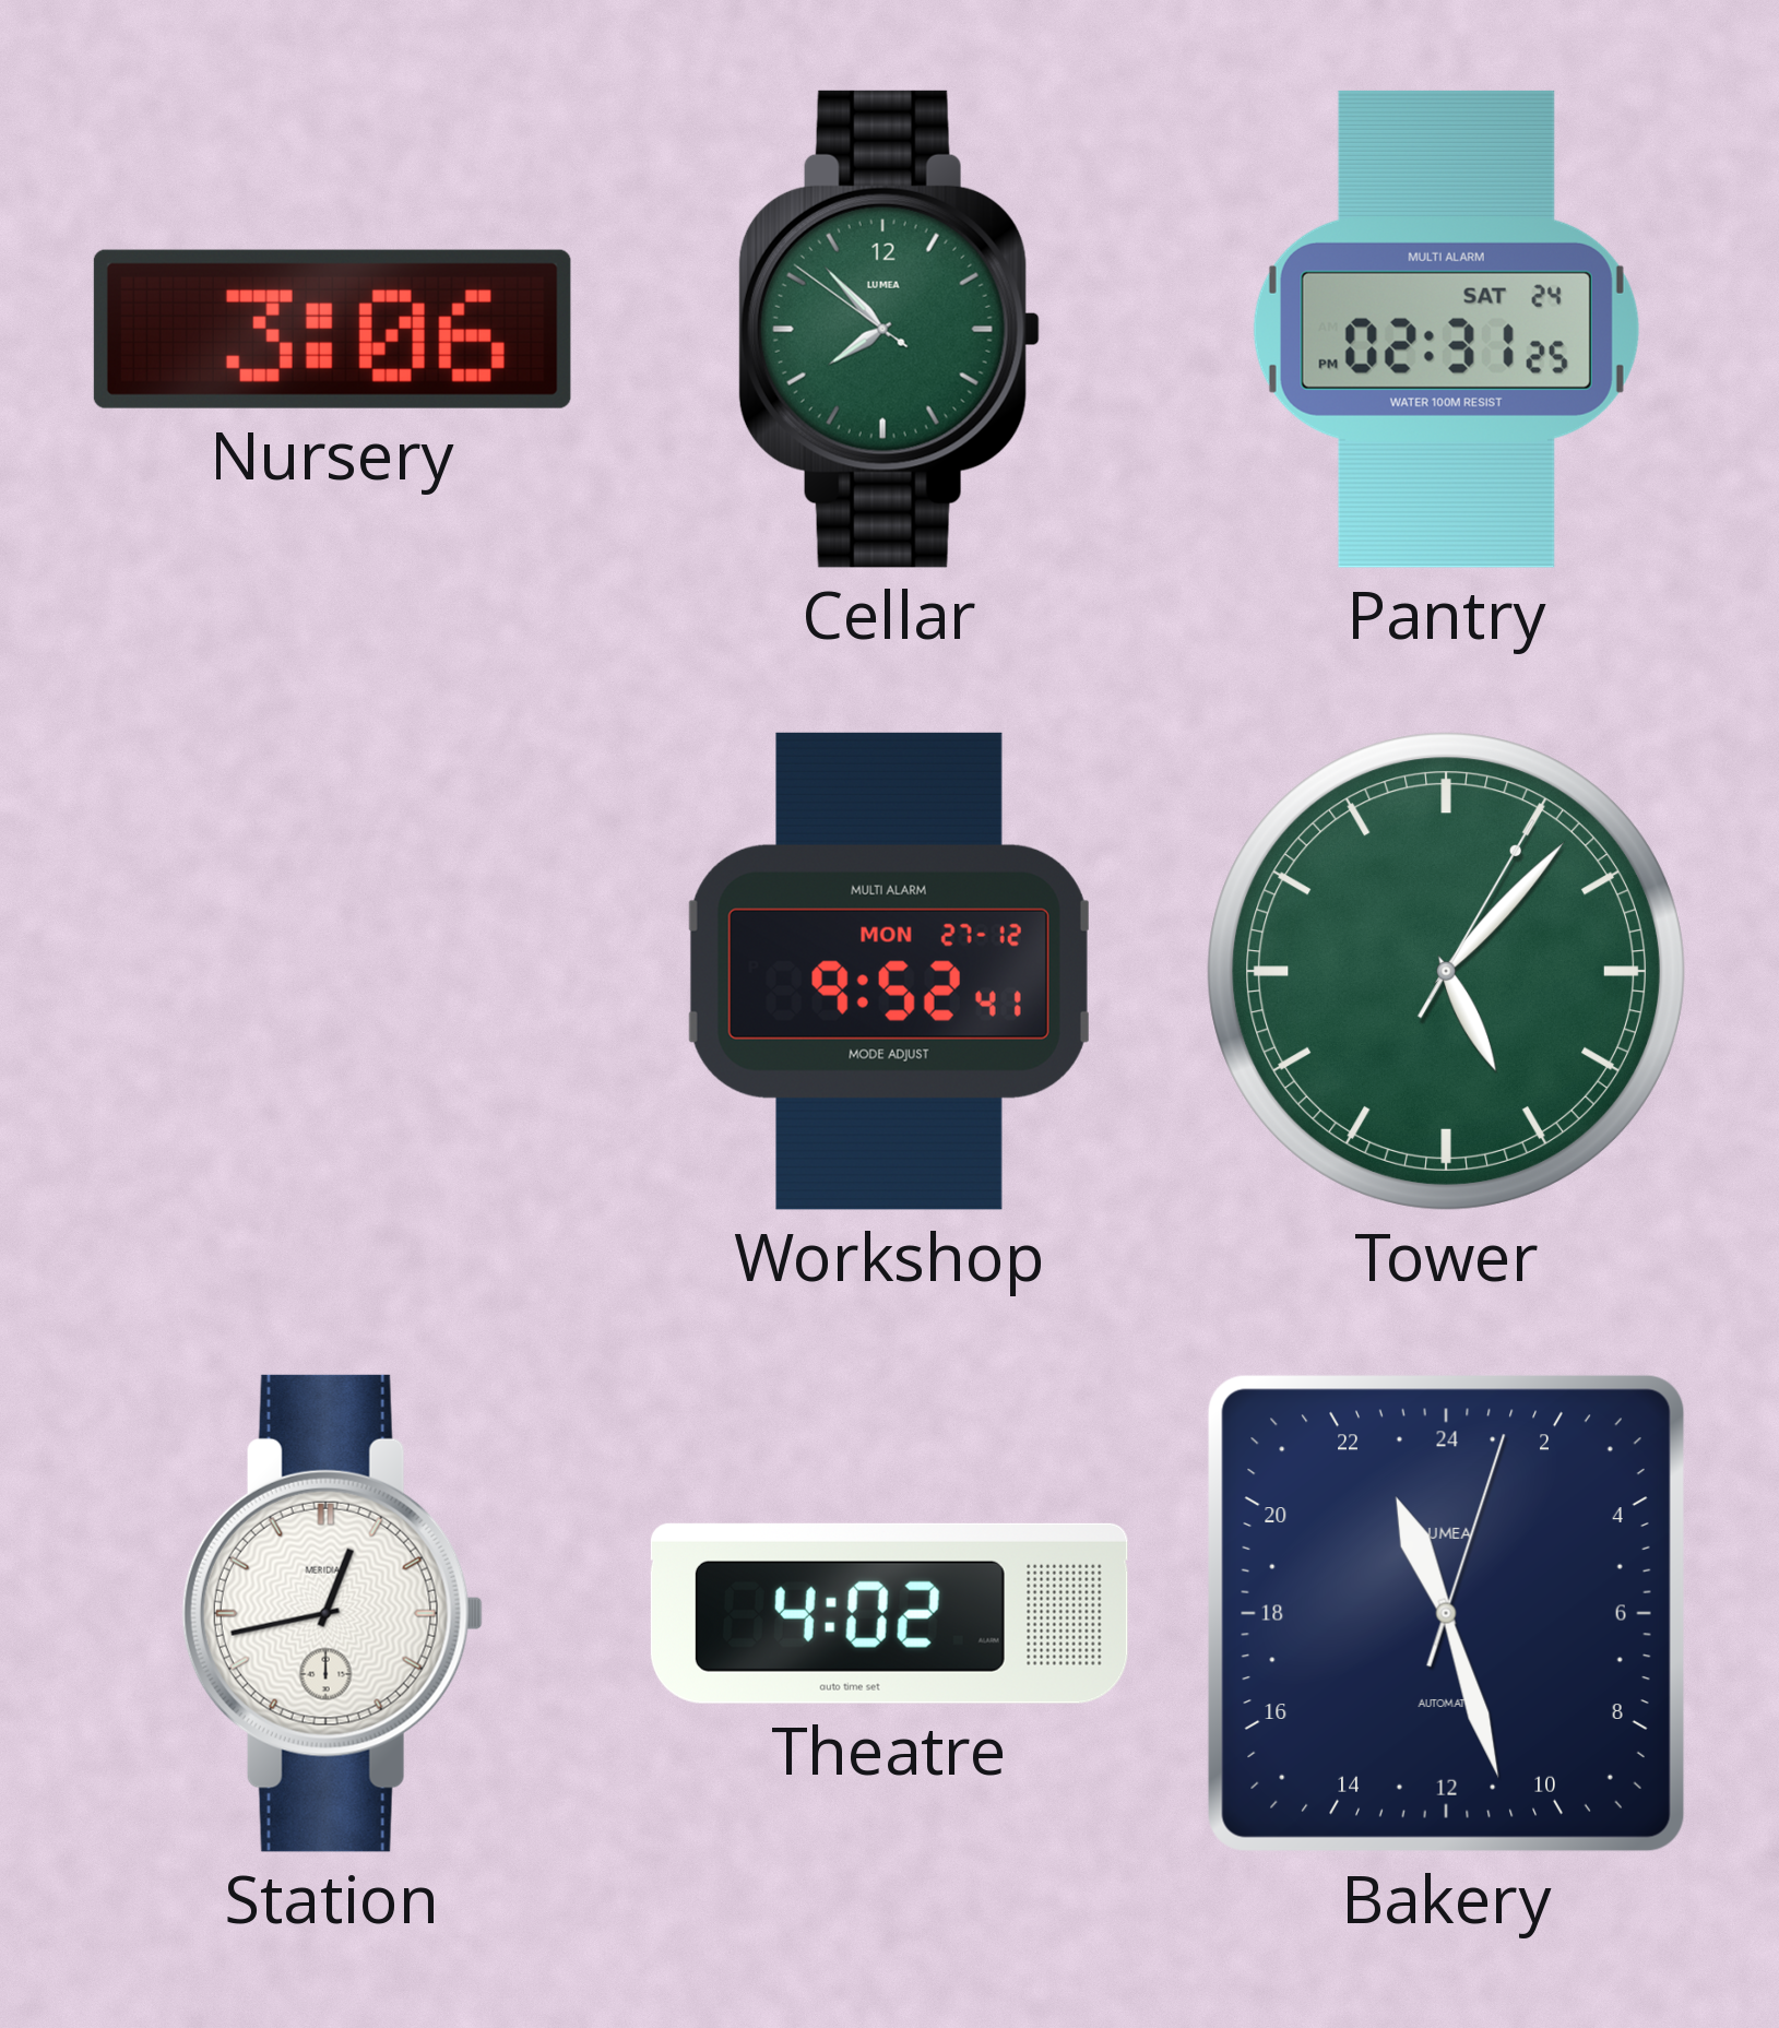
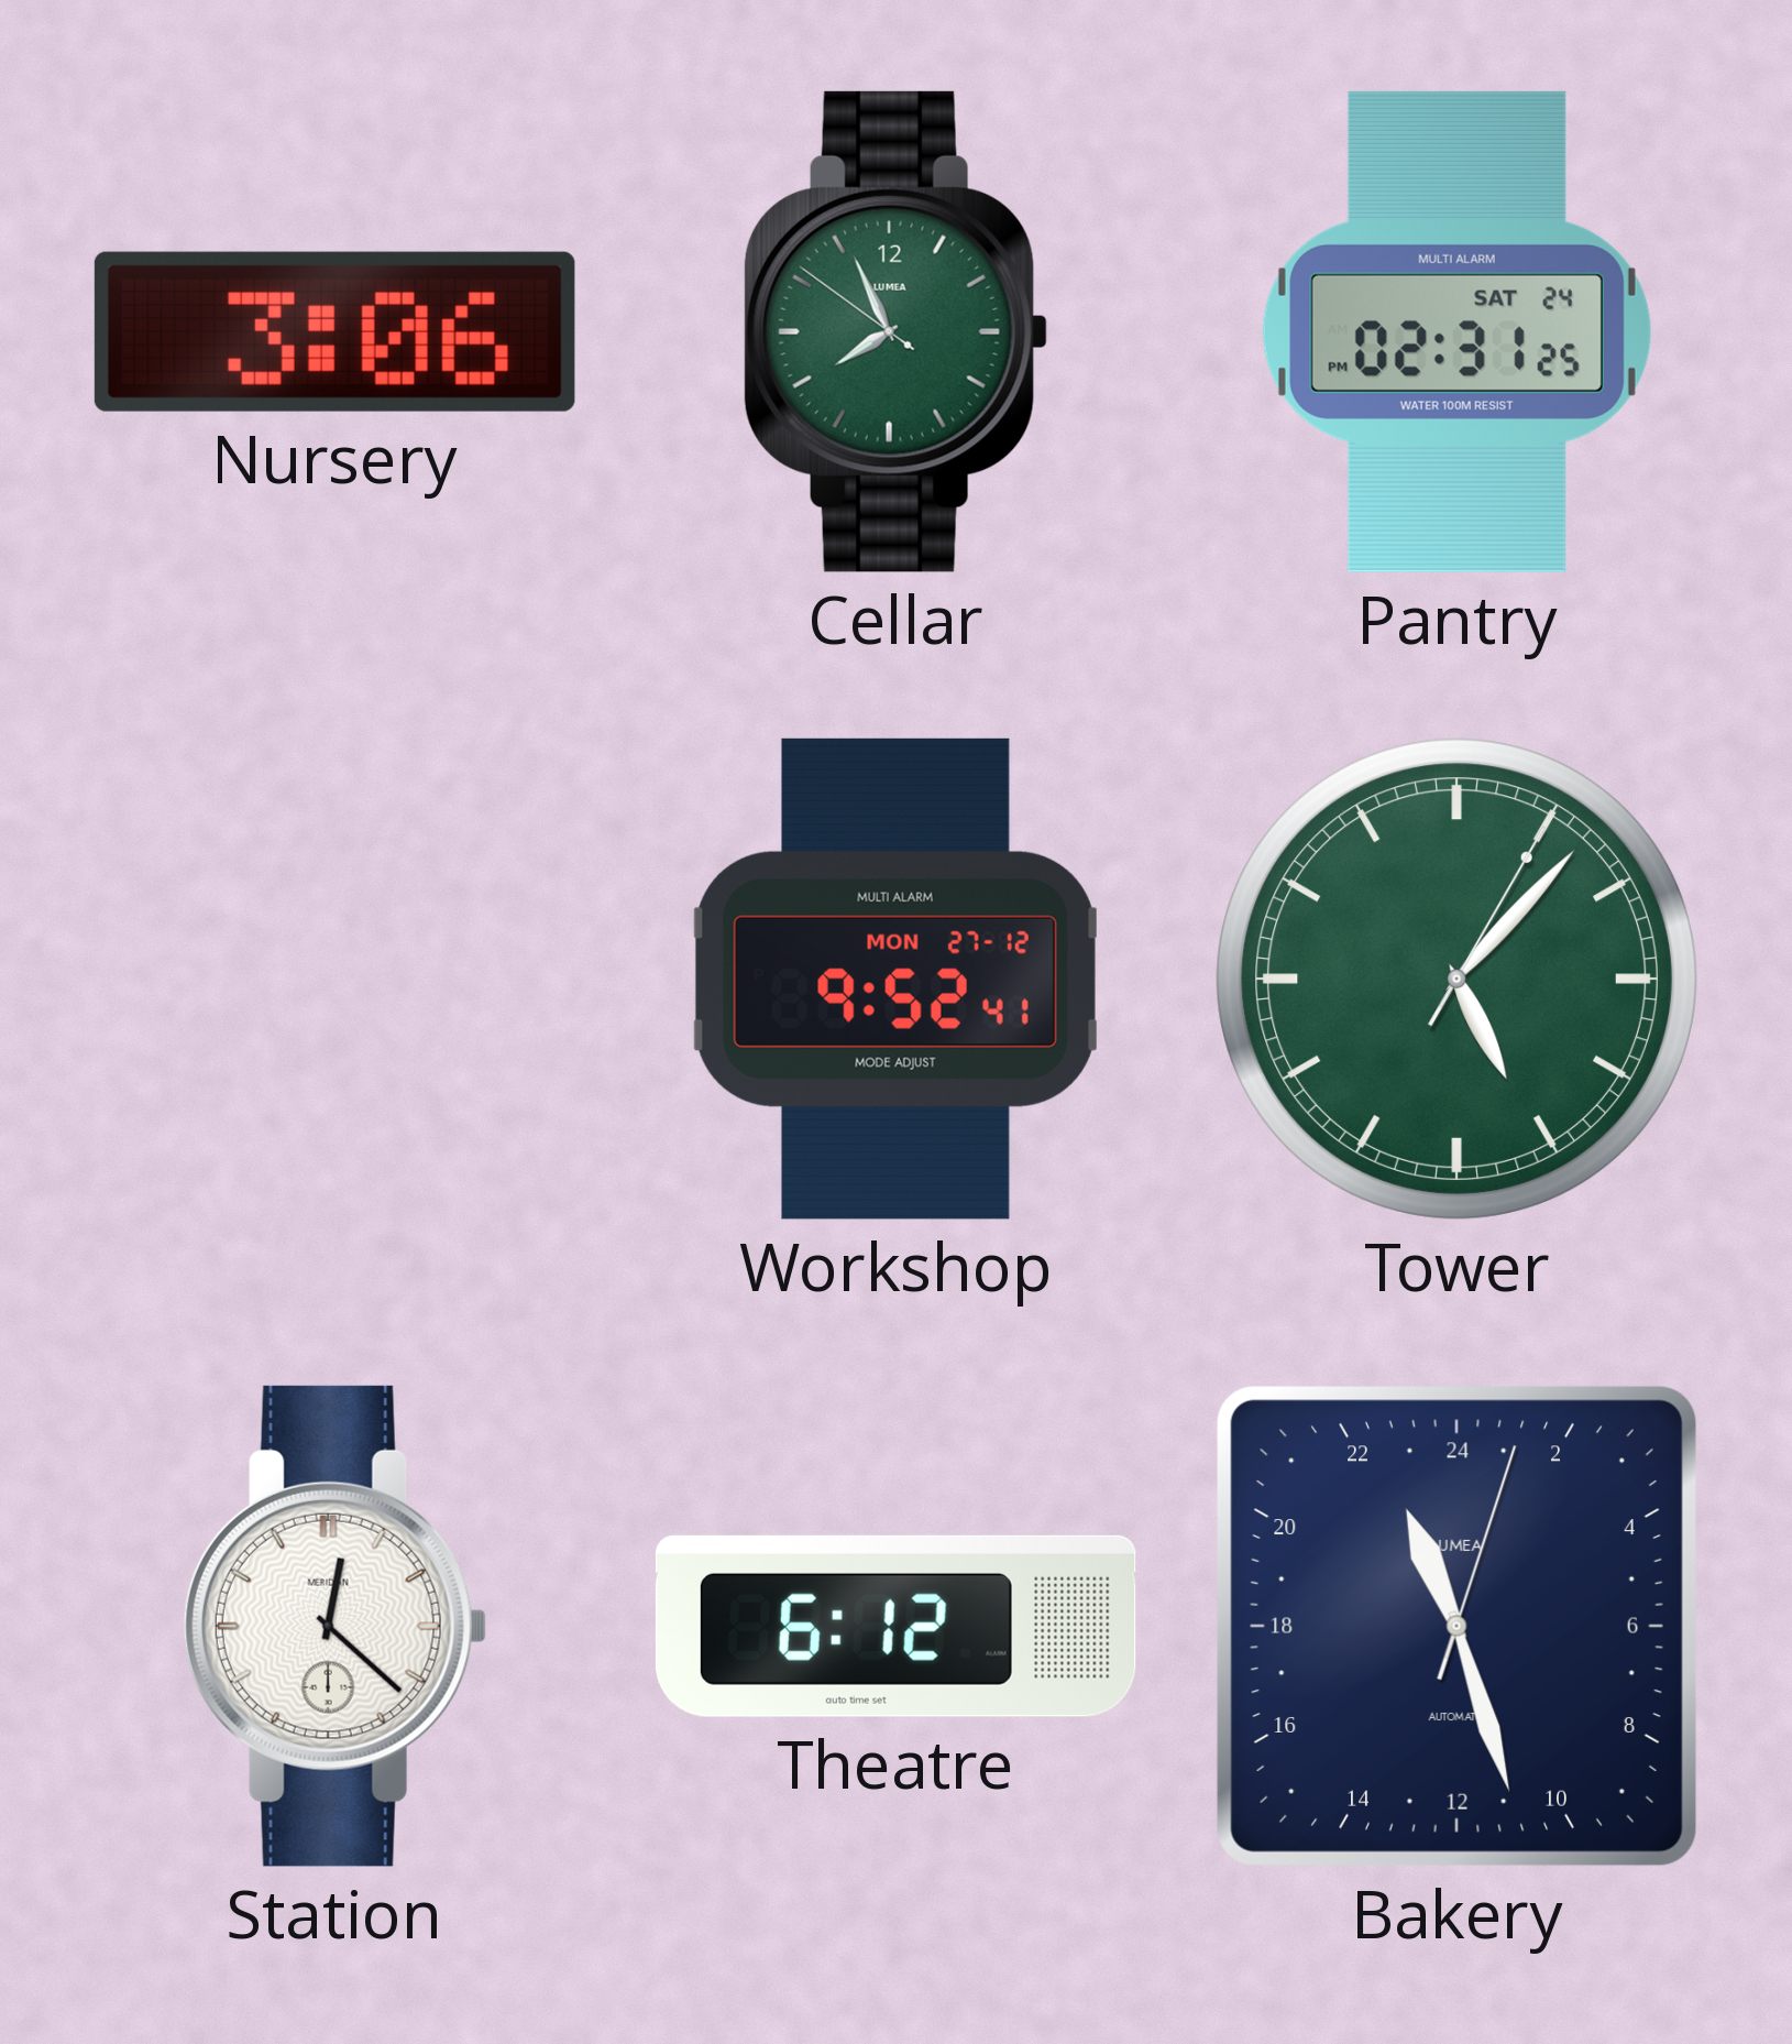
Cellar: 7:52 -> 7:55
Station: 12:43 -> 12:22
Theatre: 4:02 -> 6:12
